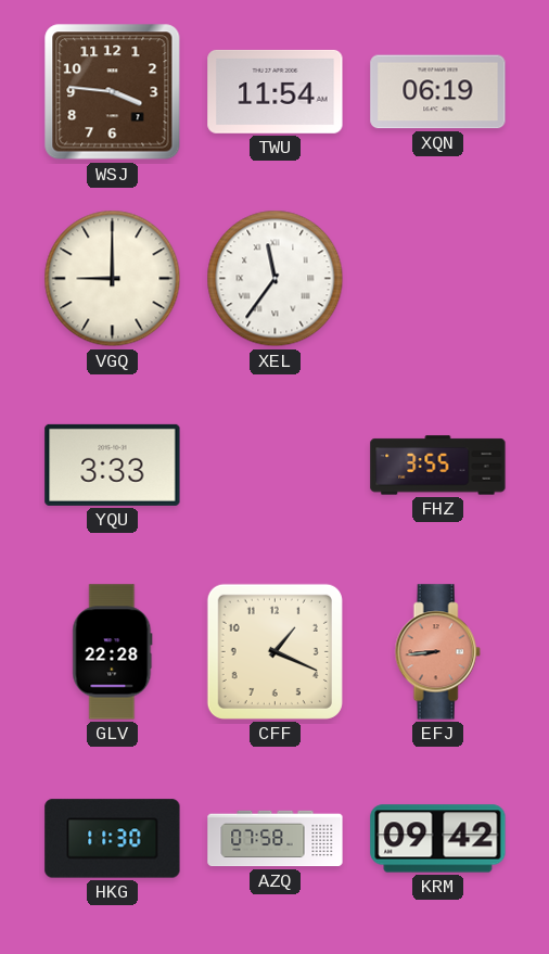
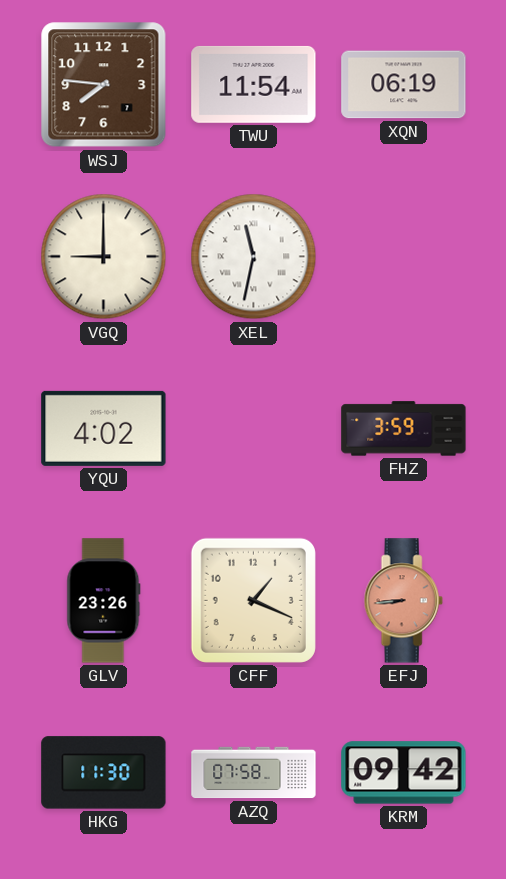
WSJ: 3:46 -> 7:46
XEL: 11:36 -> 11:32
YQU: 3:33 -> 4:02
FHZ: 3:55 -> 3:59
GLV: 22:28 -> 23:26
